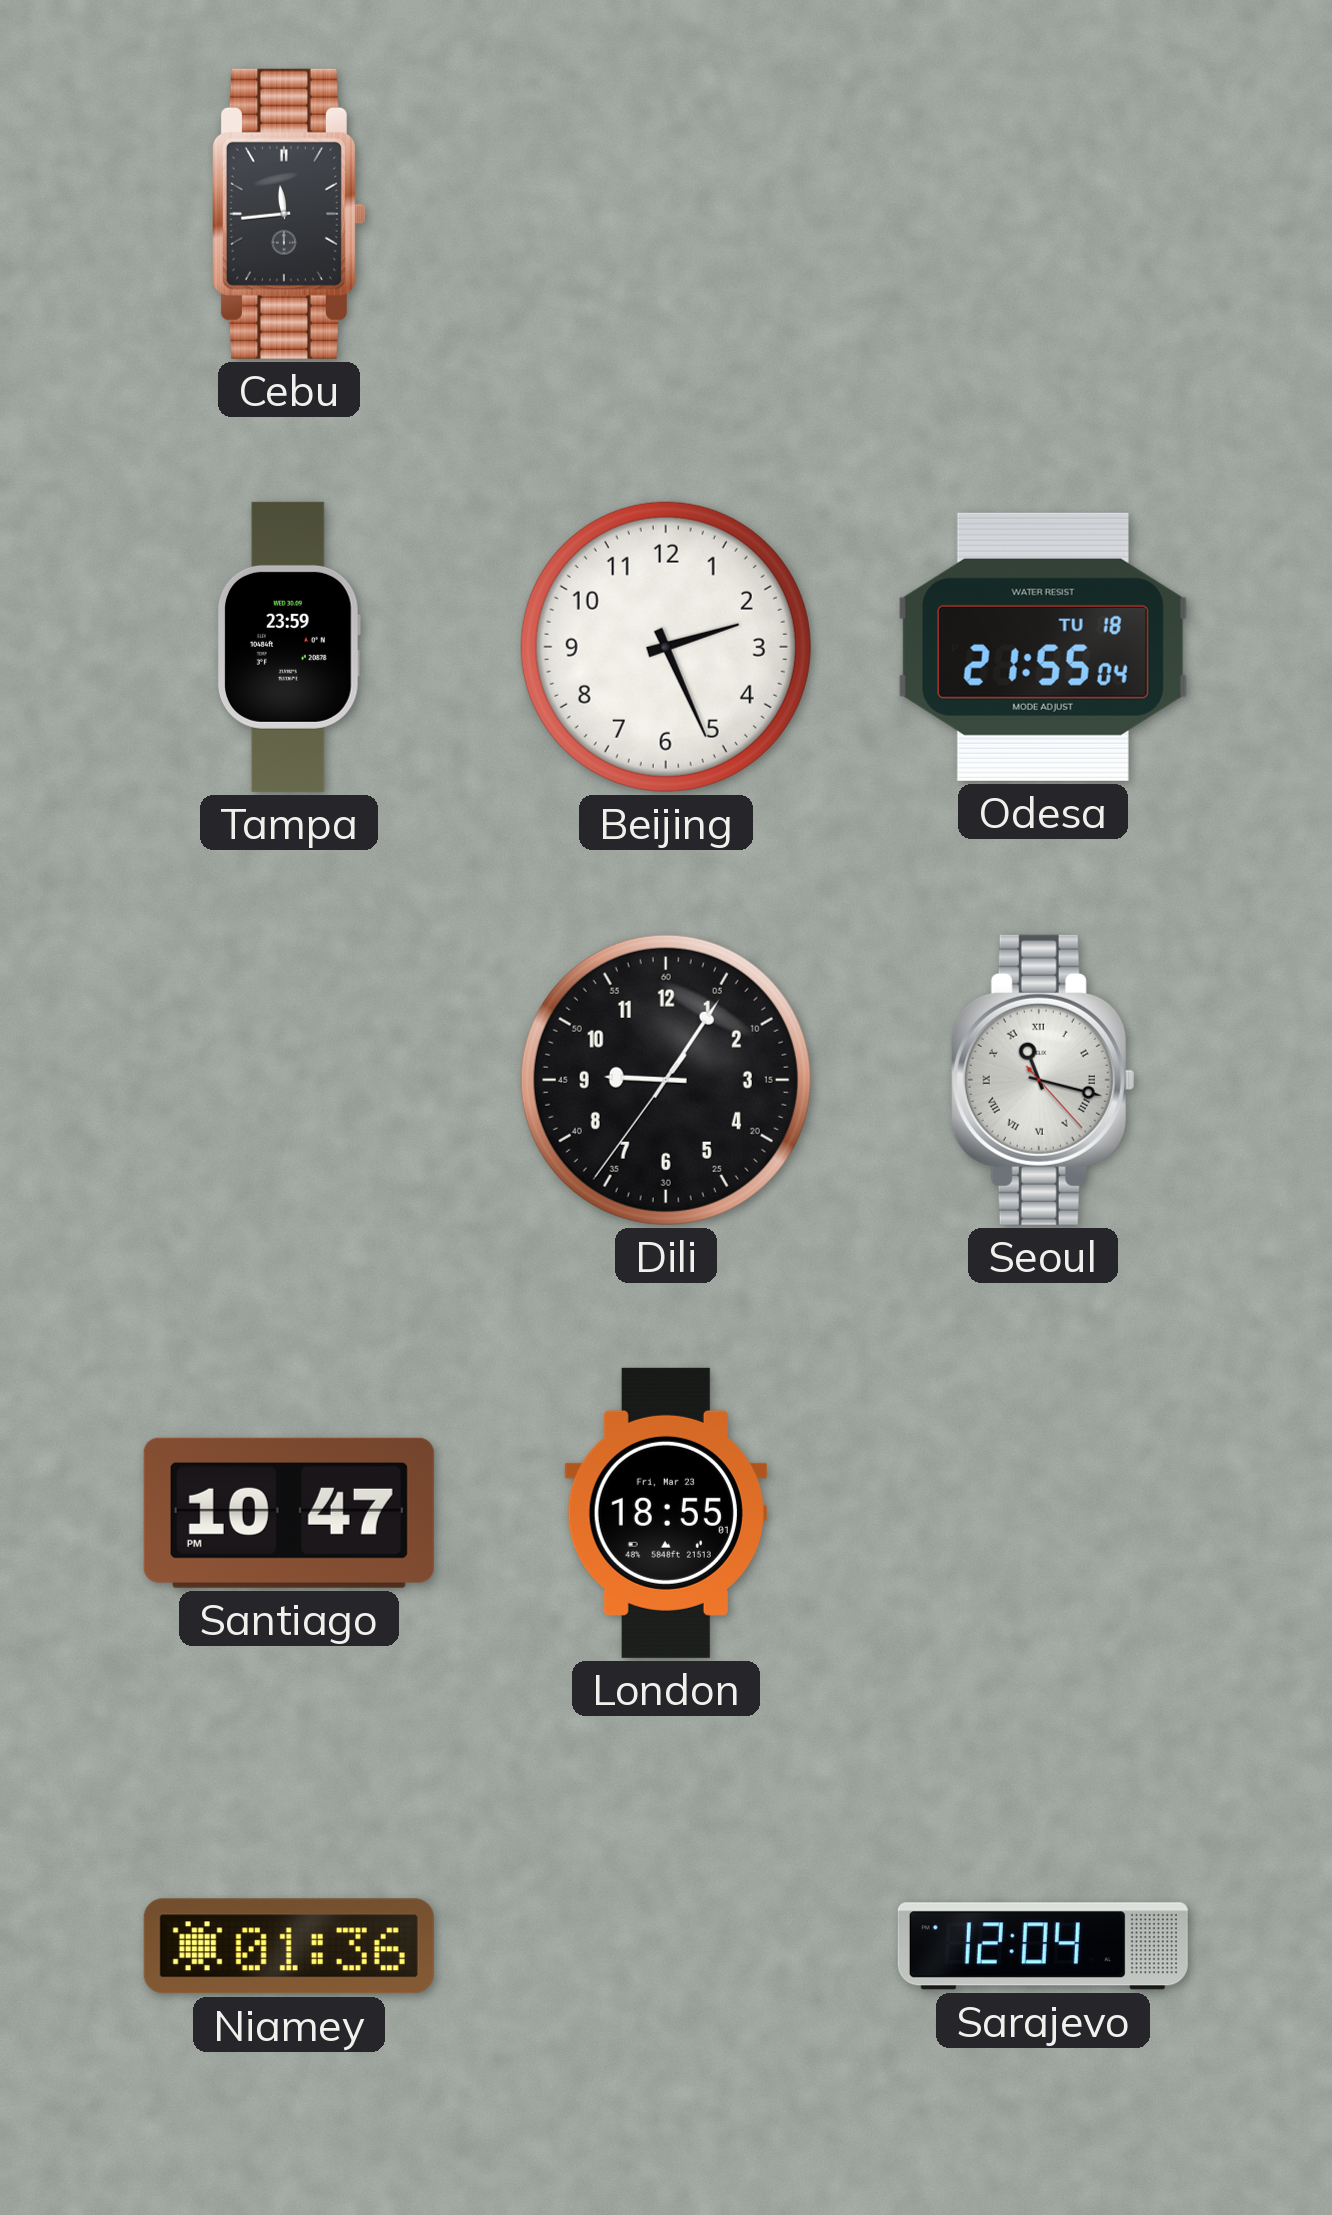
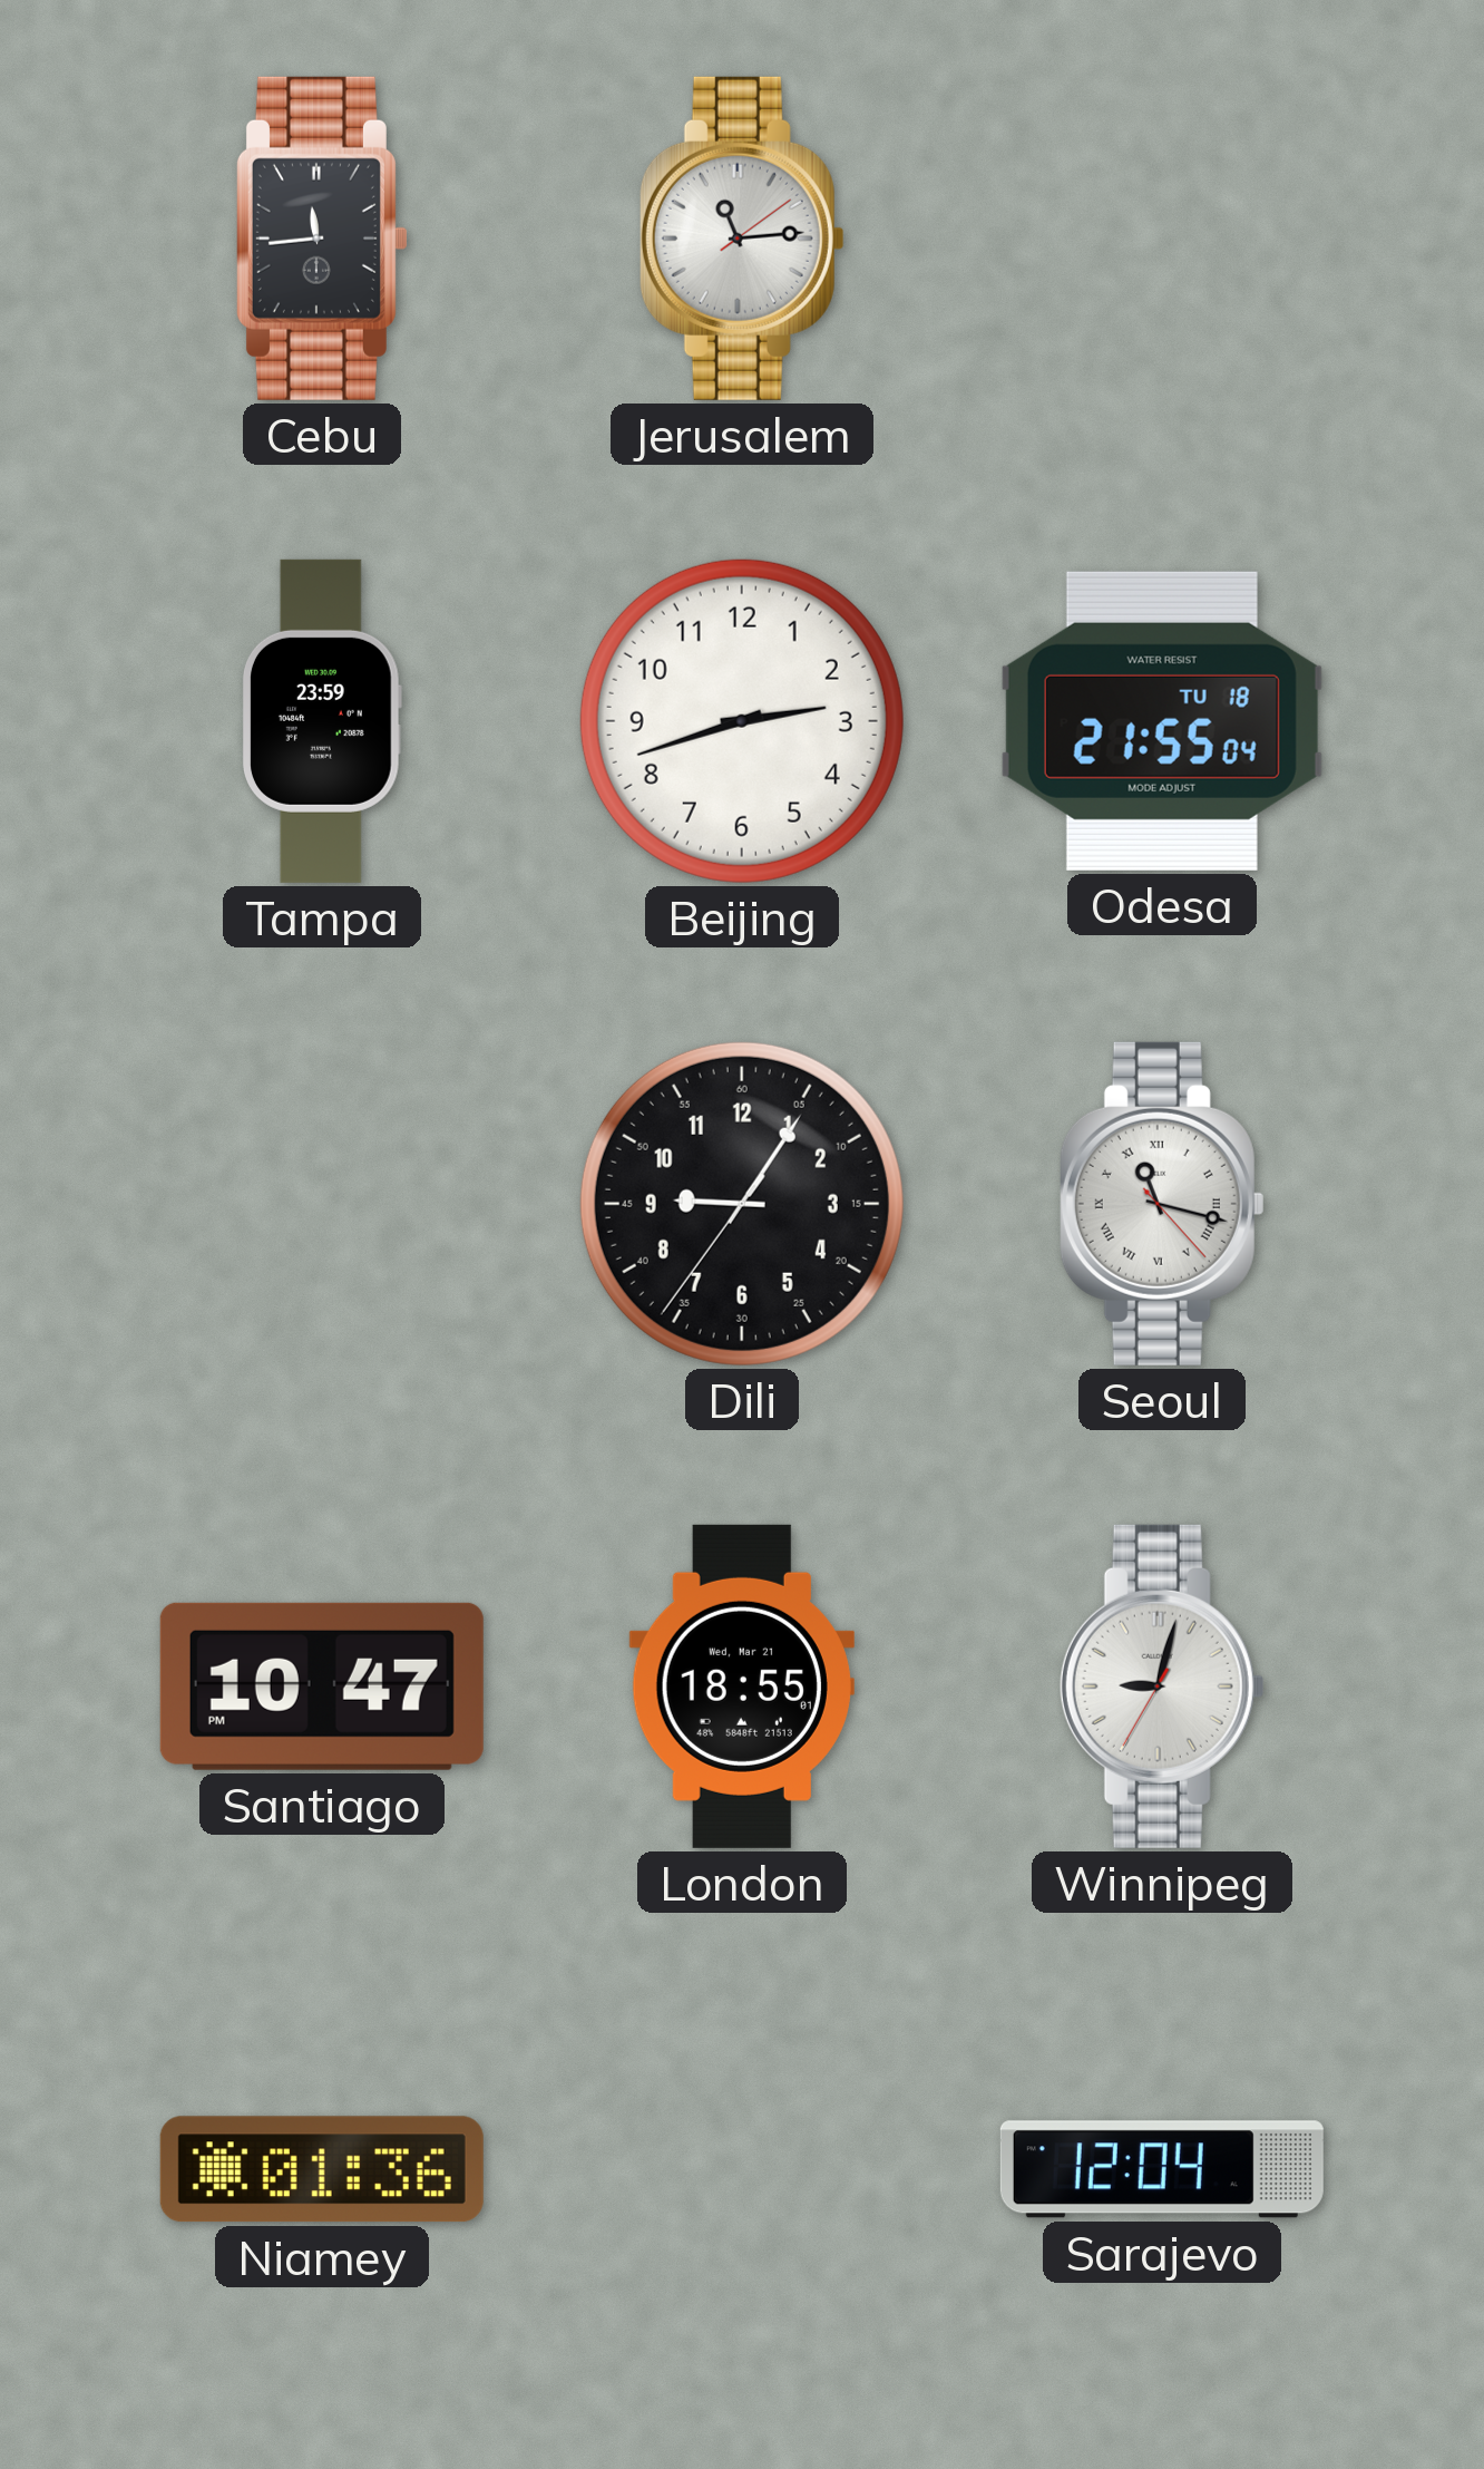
Jerusalem: none -> 11:14
Beijing: 2:26 -> 2:42
London date: Fri, Mar 23 -> Wed, Mar 21
Winnipeg: none -> 9:02
